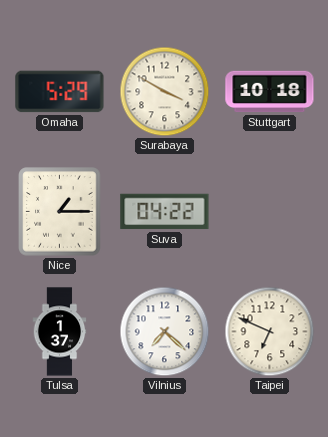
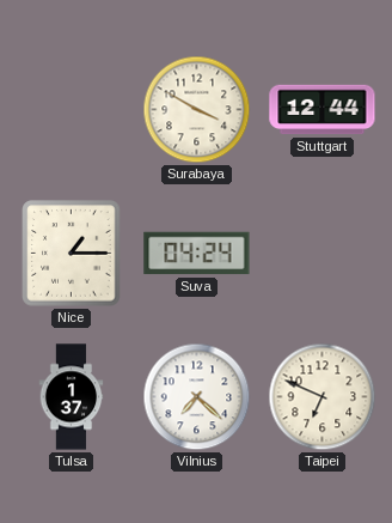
Omaha: 5:29 -> none
Stuttgart: 10:18 -> 12:44
Suva: 04:22 -> 04:24
